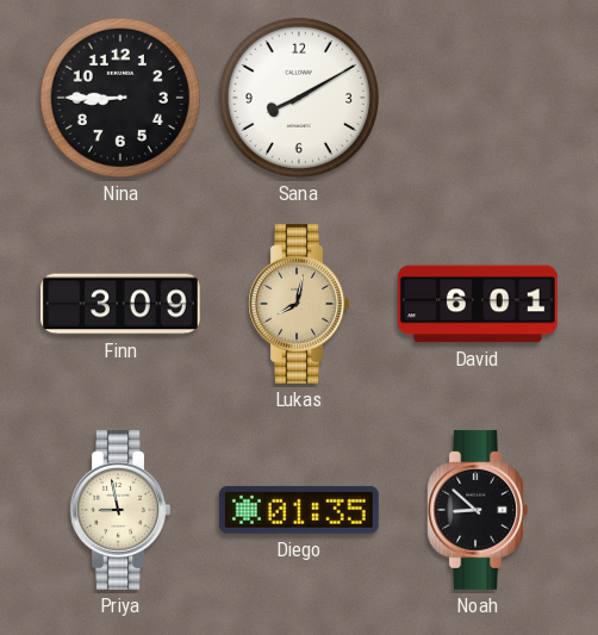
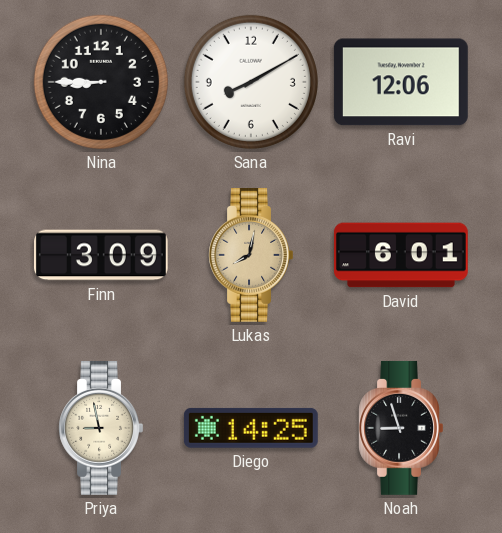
Ravi: none -> 12:06
Diego: 01:35 -> 14:25
Noah: 8:52 -> 8:57
